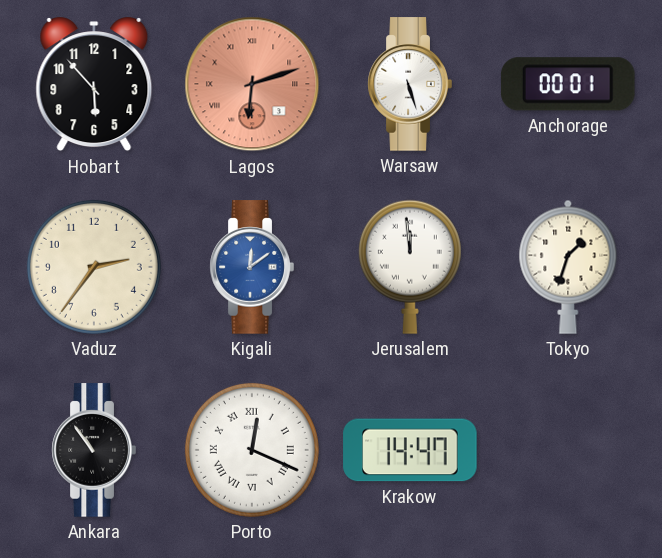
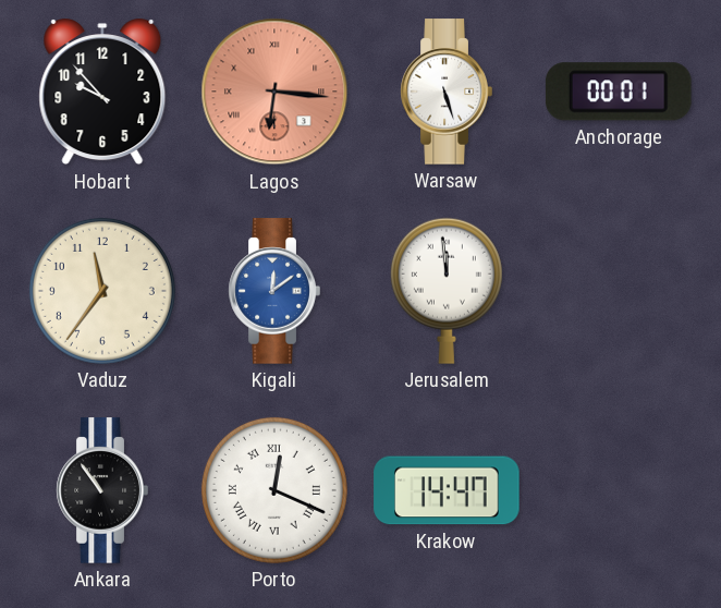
Hobart: 5:53 -> 9:53
Lagos: 6:12 -> 6:16
Vaduz: 2:36 -> 11:36
Tokyo: 1:33 -> none
